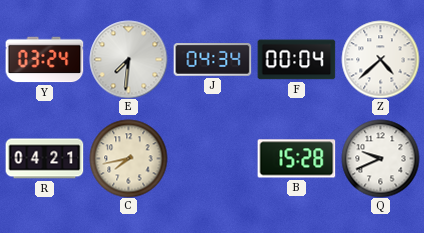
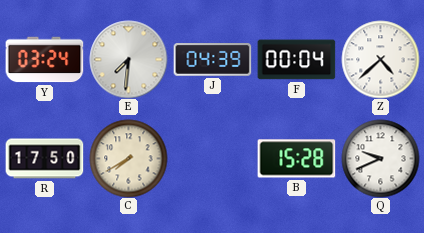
J: 04:34 -> 04:39
R: 04:21 -> 17:50
C: 7:43 -> 7:40
